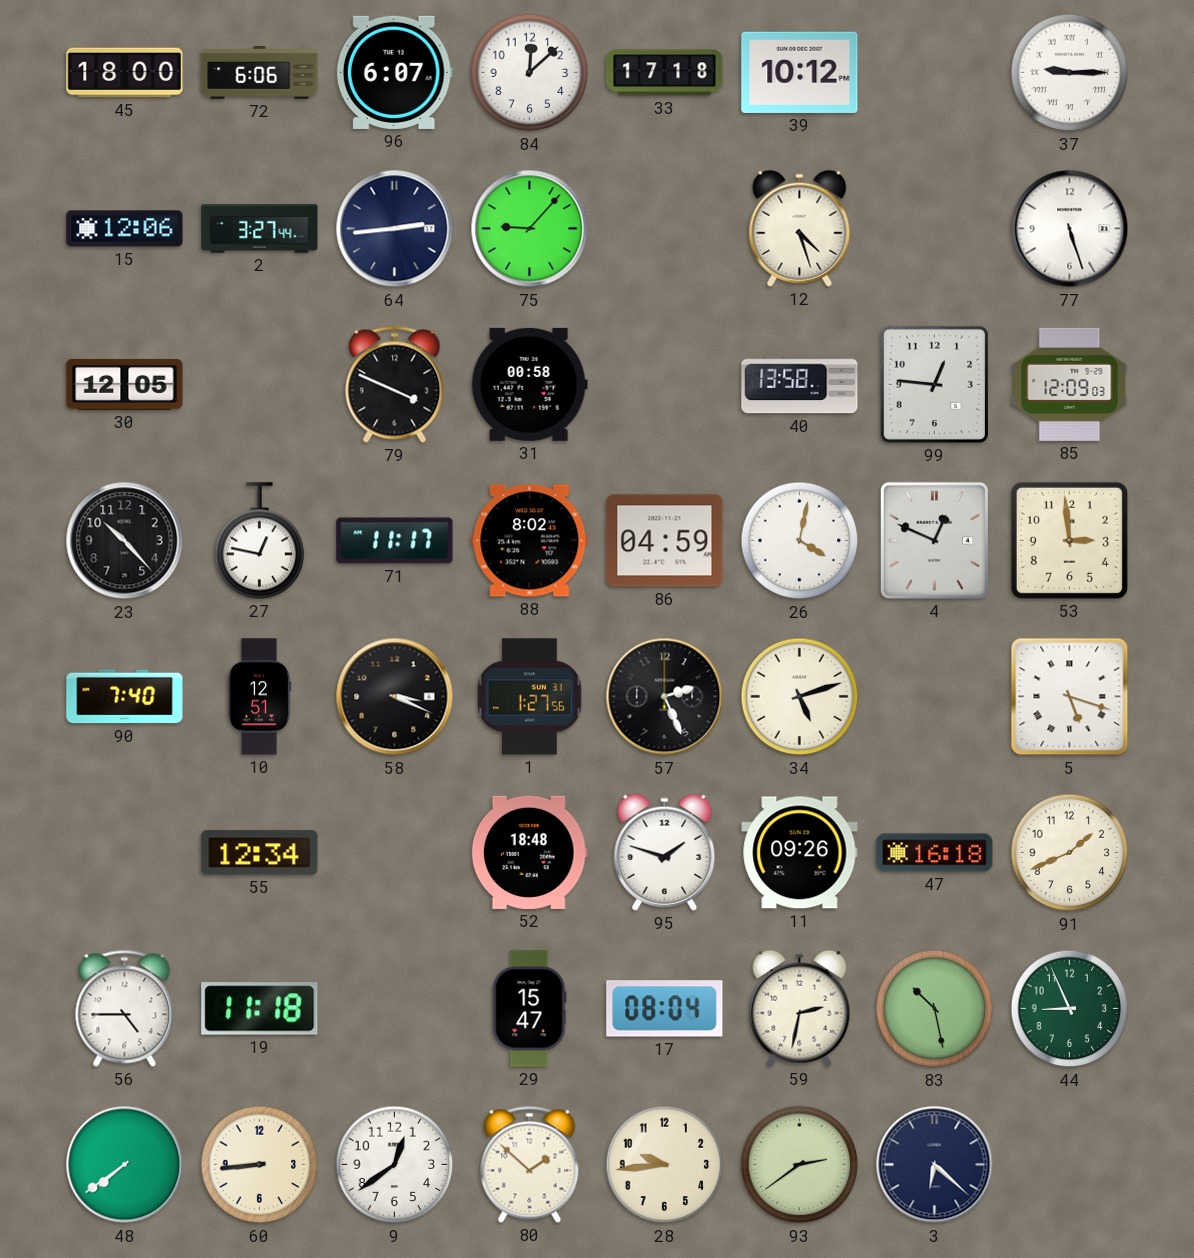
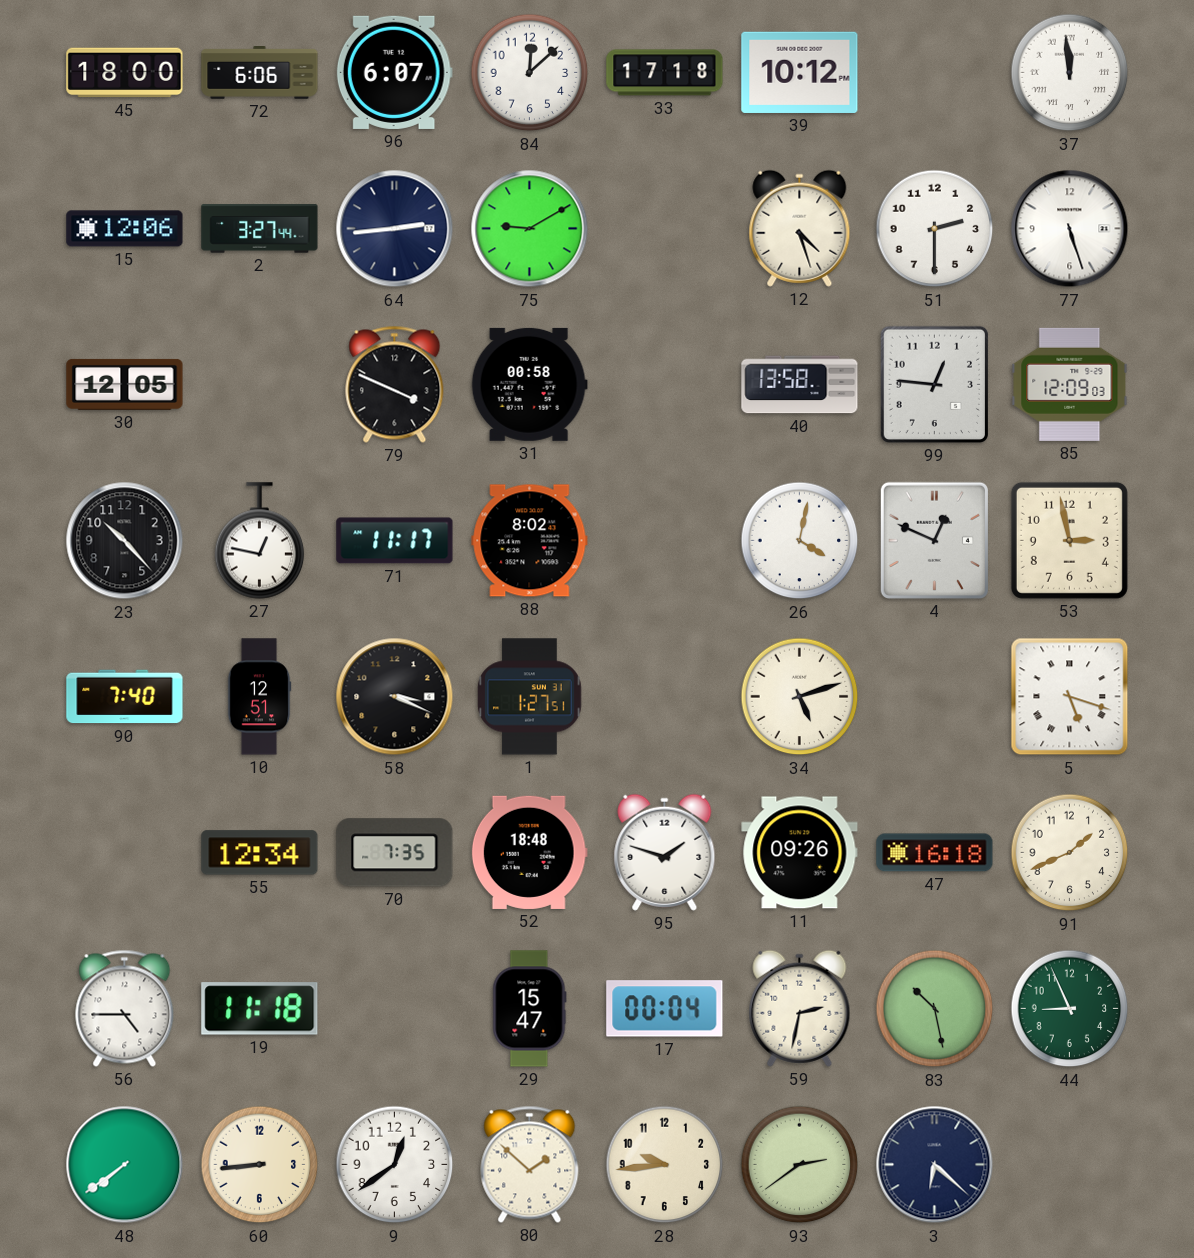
37: 9:15 -> 11:59
75: 9:07 -> 9:10
51: none -> 2:30
86: 04:59 -> none
53: 2:59 -> 2:58
1: 1:27:56 -> 1:27:51
57: 2:26 -> none
70: none -> 7:35
17: 08:04 -> 00:04
